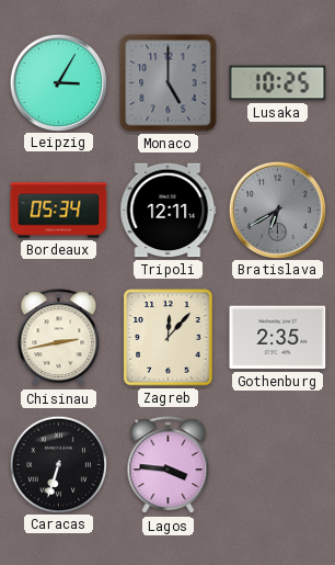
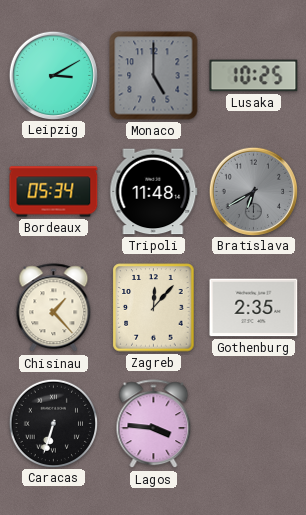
Leipzig: 3:05 -> 3:10
Tripoli: 12:11 -> 11:48
Chisinau: 2:43 -> 1:23
